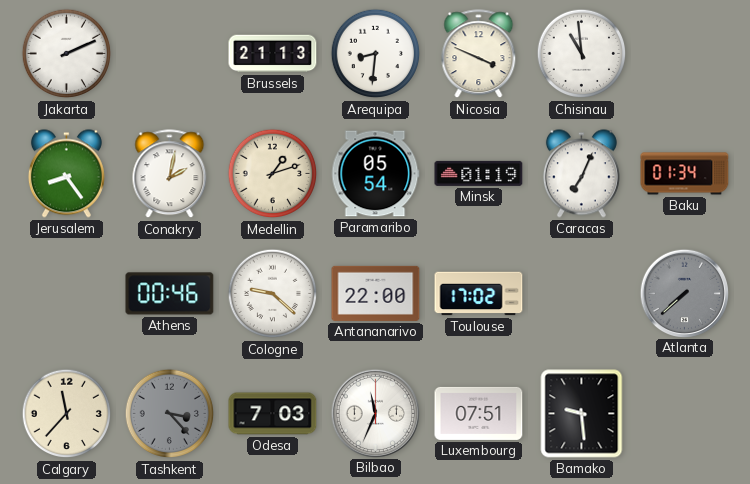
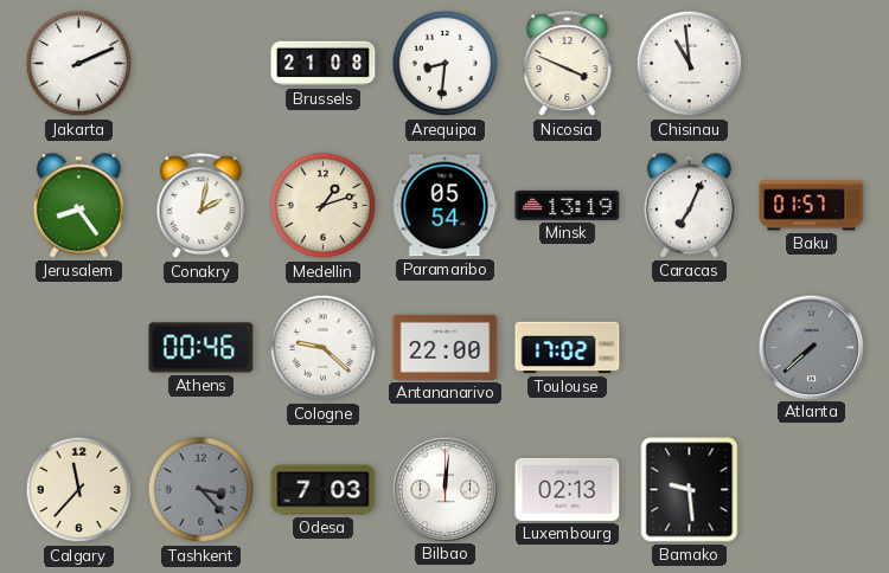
Brussels: 21:13 -> 21:08
Minsk: 01:19 -> 13:19
Baku: 01:34 -> 01:57
Bilbao: 11:34 -> 12:01
Luxembourg: 07:51 -> 02:13
